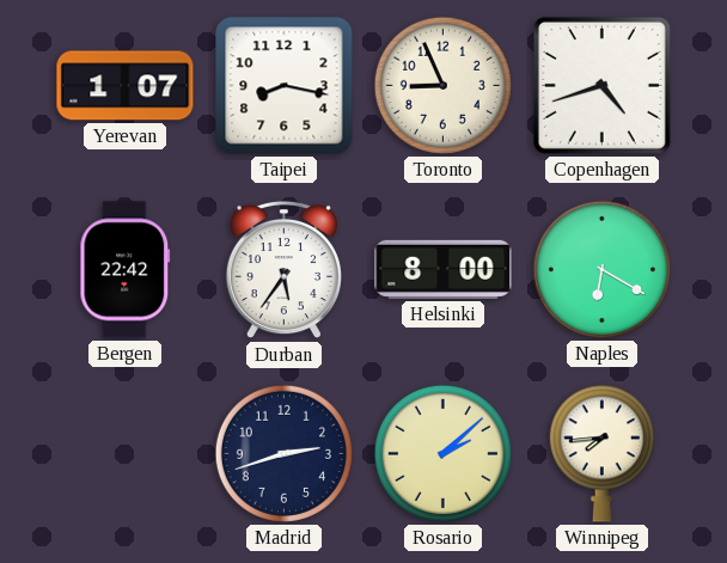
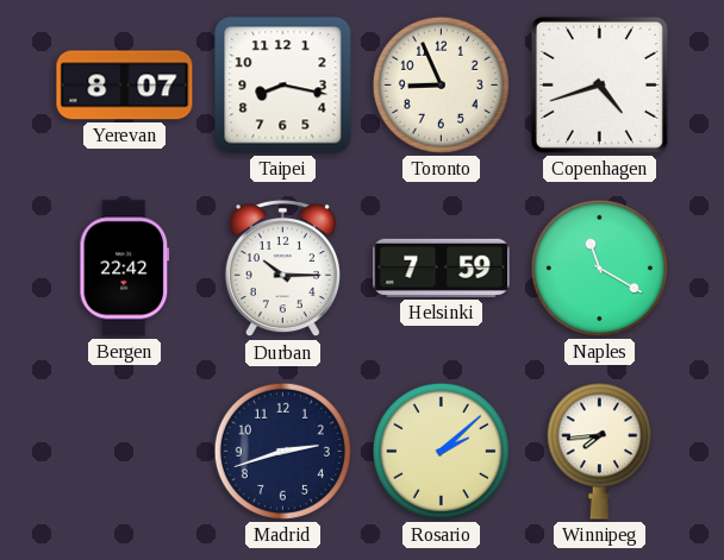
Yerevan: 1:07 -> 8:07
Durban: 5:36 -> 10:15
Helsinki: 8:00 -> 7:59
Naples: 6:20 -> 11:20
